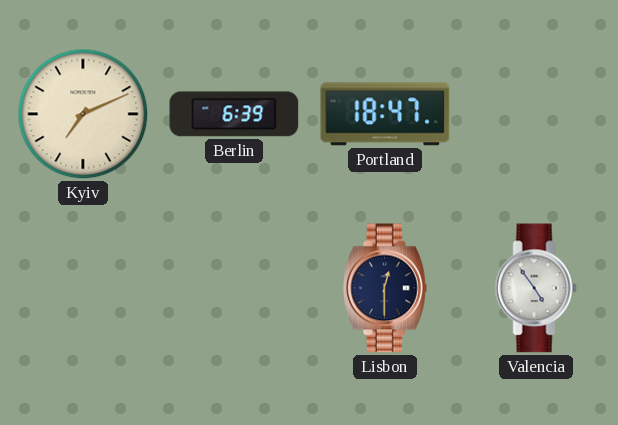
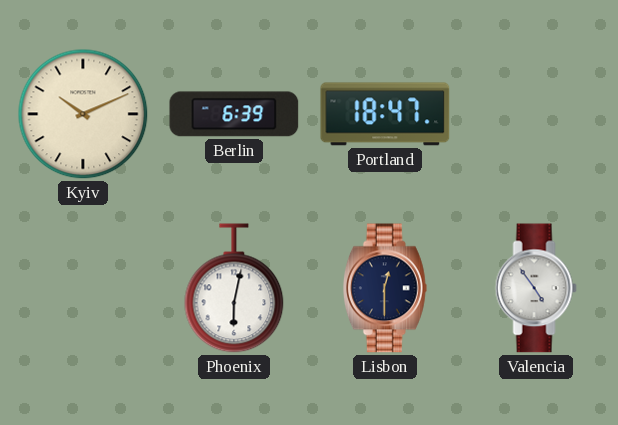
Kyiv: 7:11 -> 10:11
Phoenix: none -> 6:02
